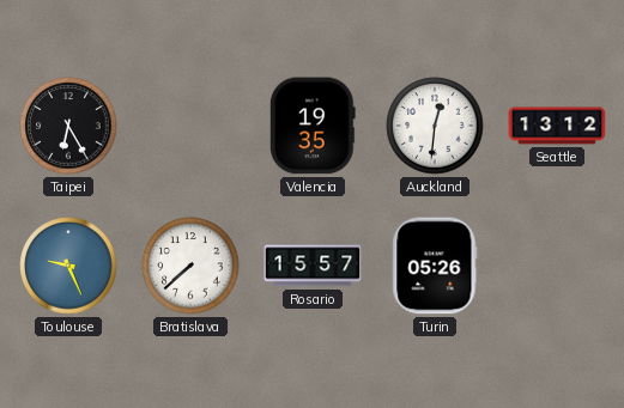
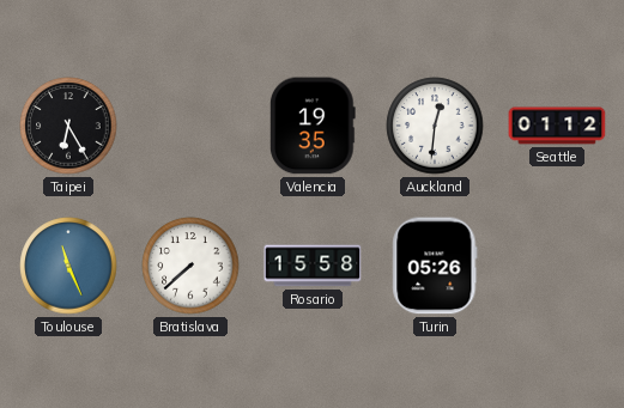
Seattle: 13:12 -> 01:12
Toulouse: 9:26 -> 11:26
Rosario: 15:57 -> 15:58
